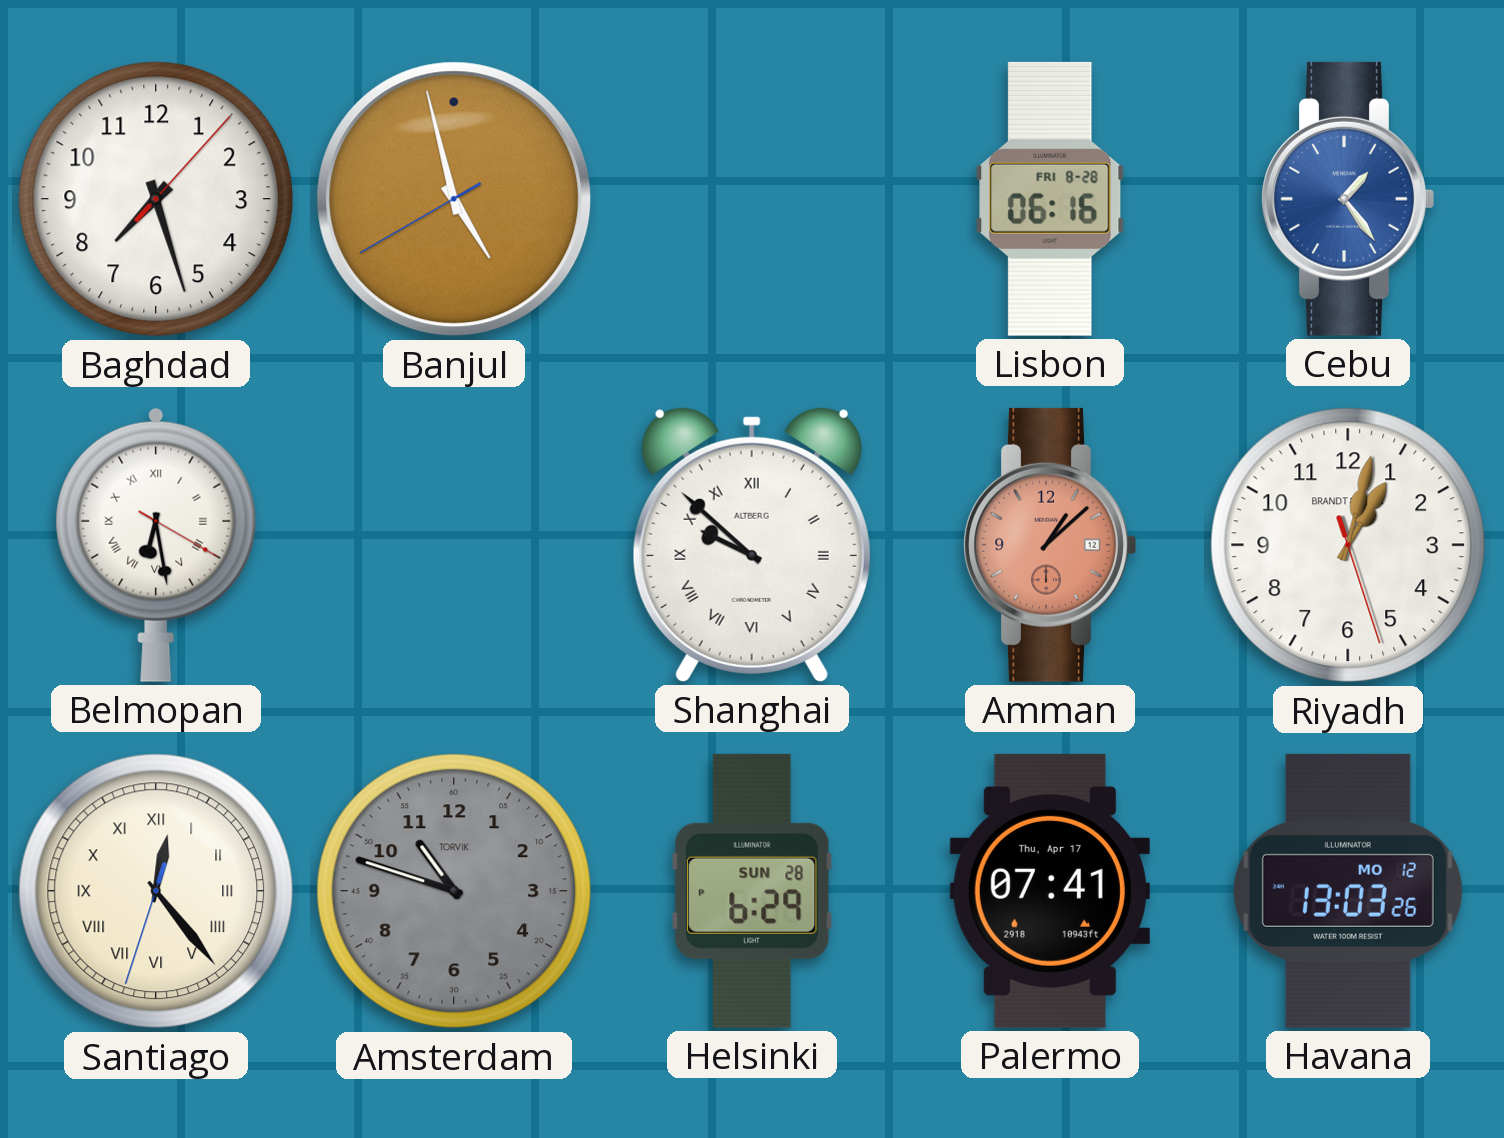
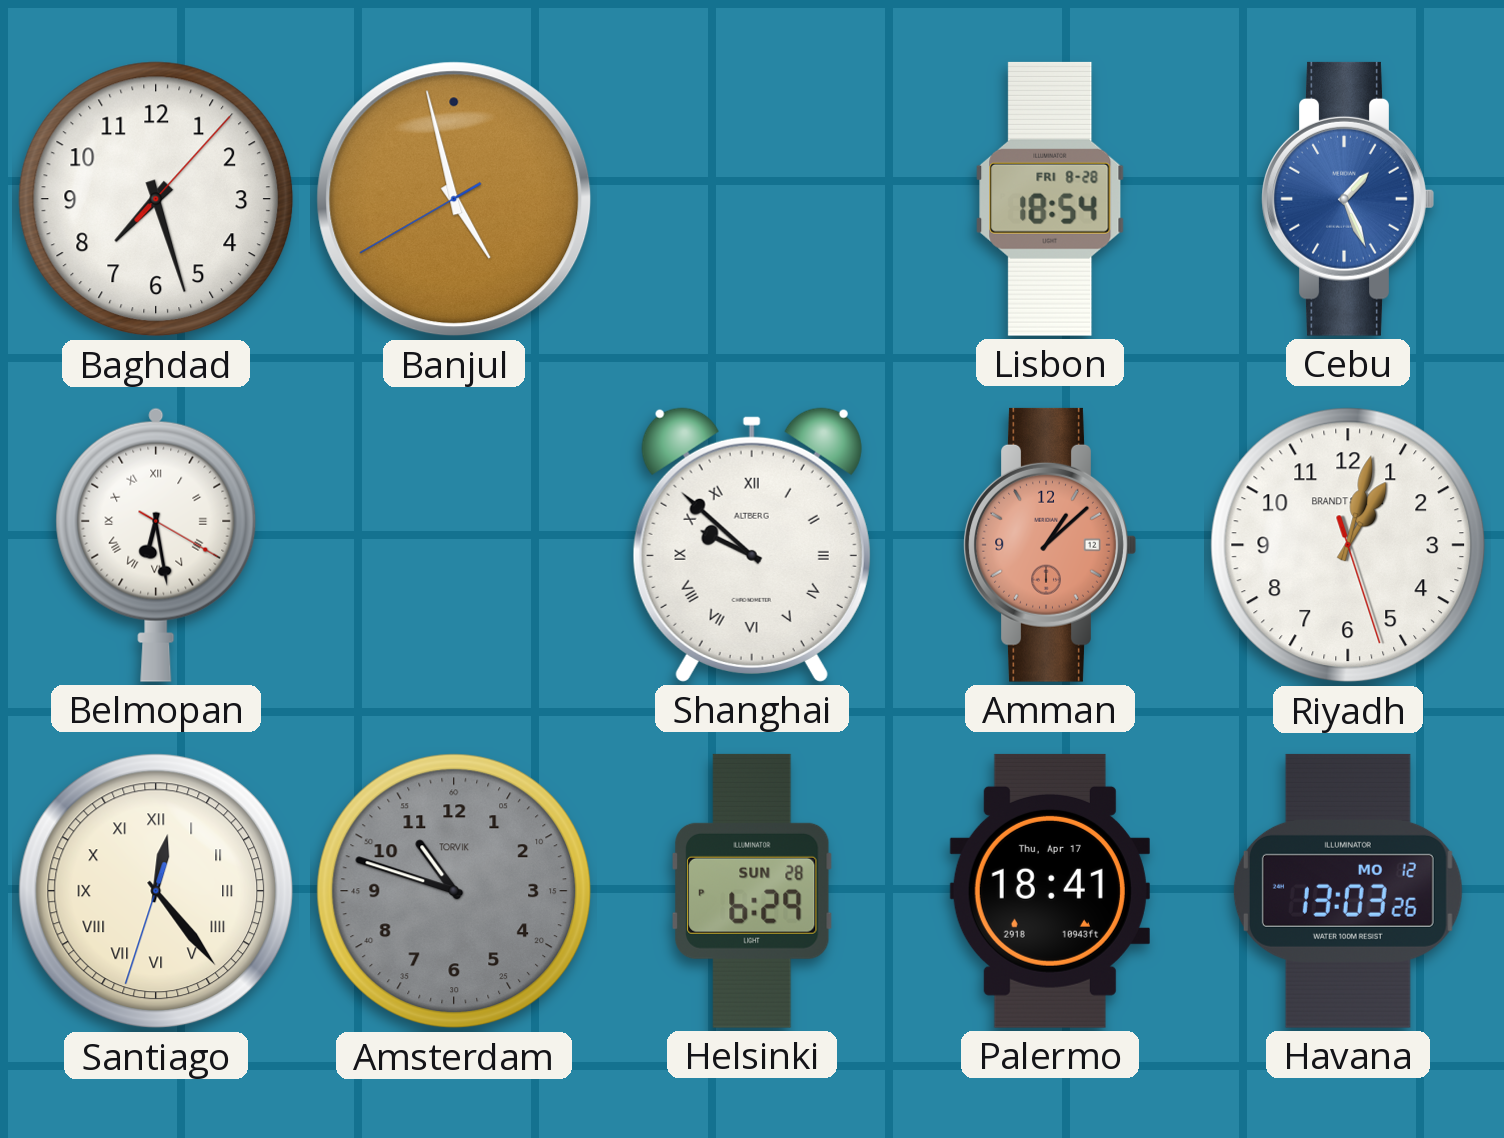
Lisbon: 06:16 -> 18:54
Cebu: 1:24 -> 1:26
Palermo: 07:41 -> 18:41
